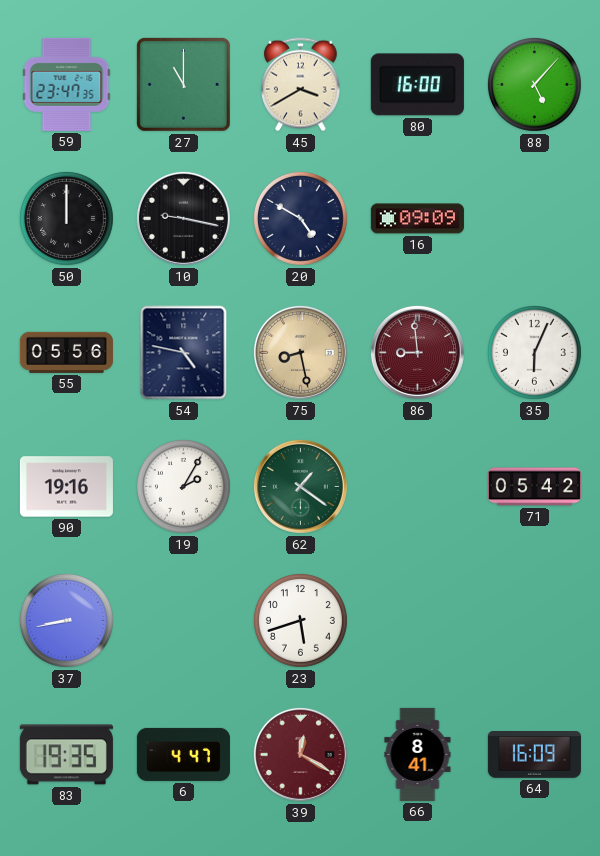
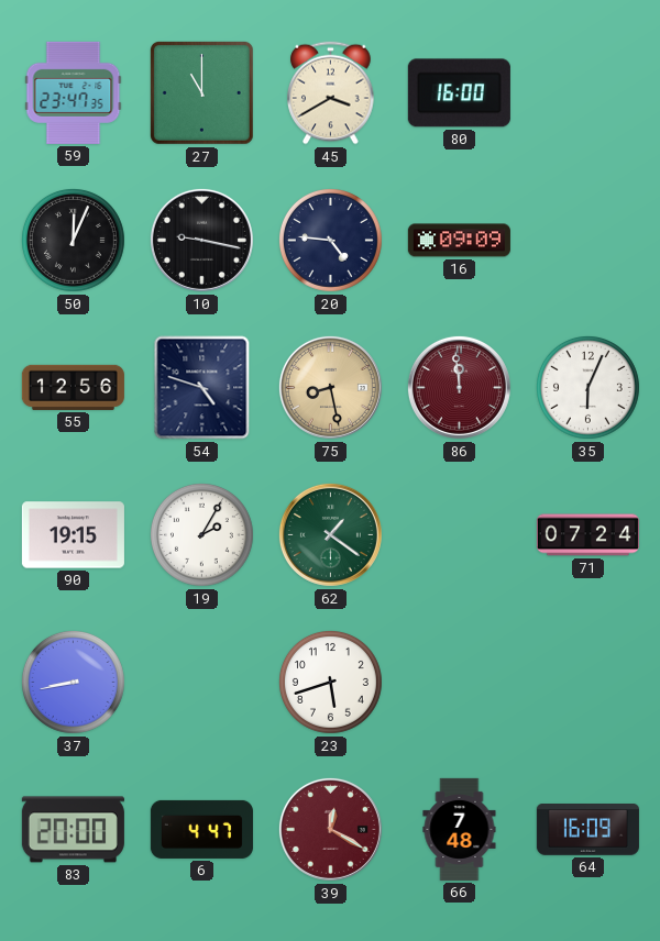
88: 5:07 -> none
50: 12:00 -> 12:04
20: 4:50 -> 4:46
55: 05:56 -> 12:56
54: 4:47 -> 4:48
86: 8:59 -> 11:59
90: 19:16 -> 19:15
71: 05:42 -> 07:24
83: 19:35 -> 20:00
66: 8:41 -> 7:48
